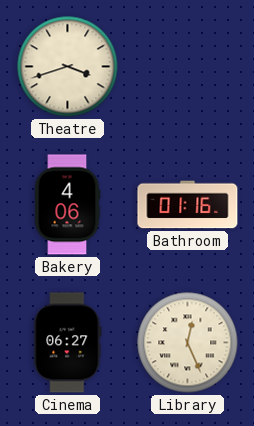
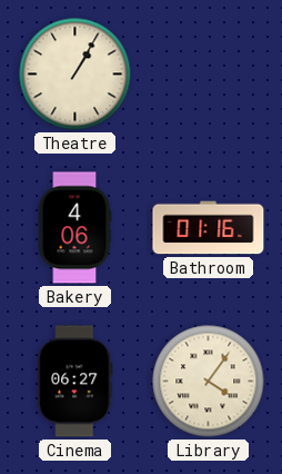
Theatre: 3:42 -> 1:05
Library: 12:26 -> 4:06
